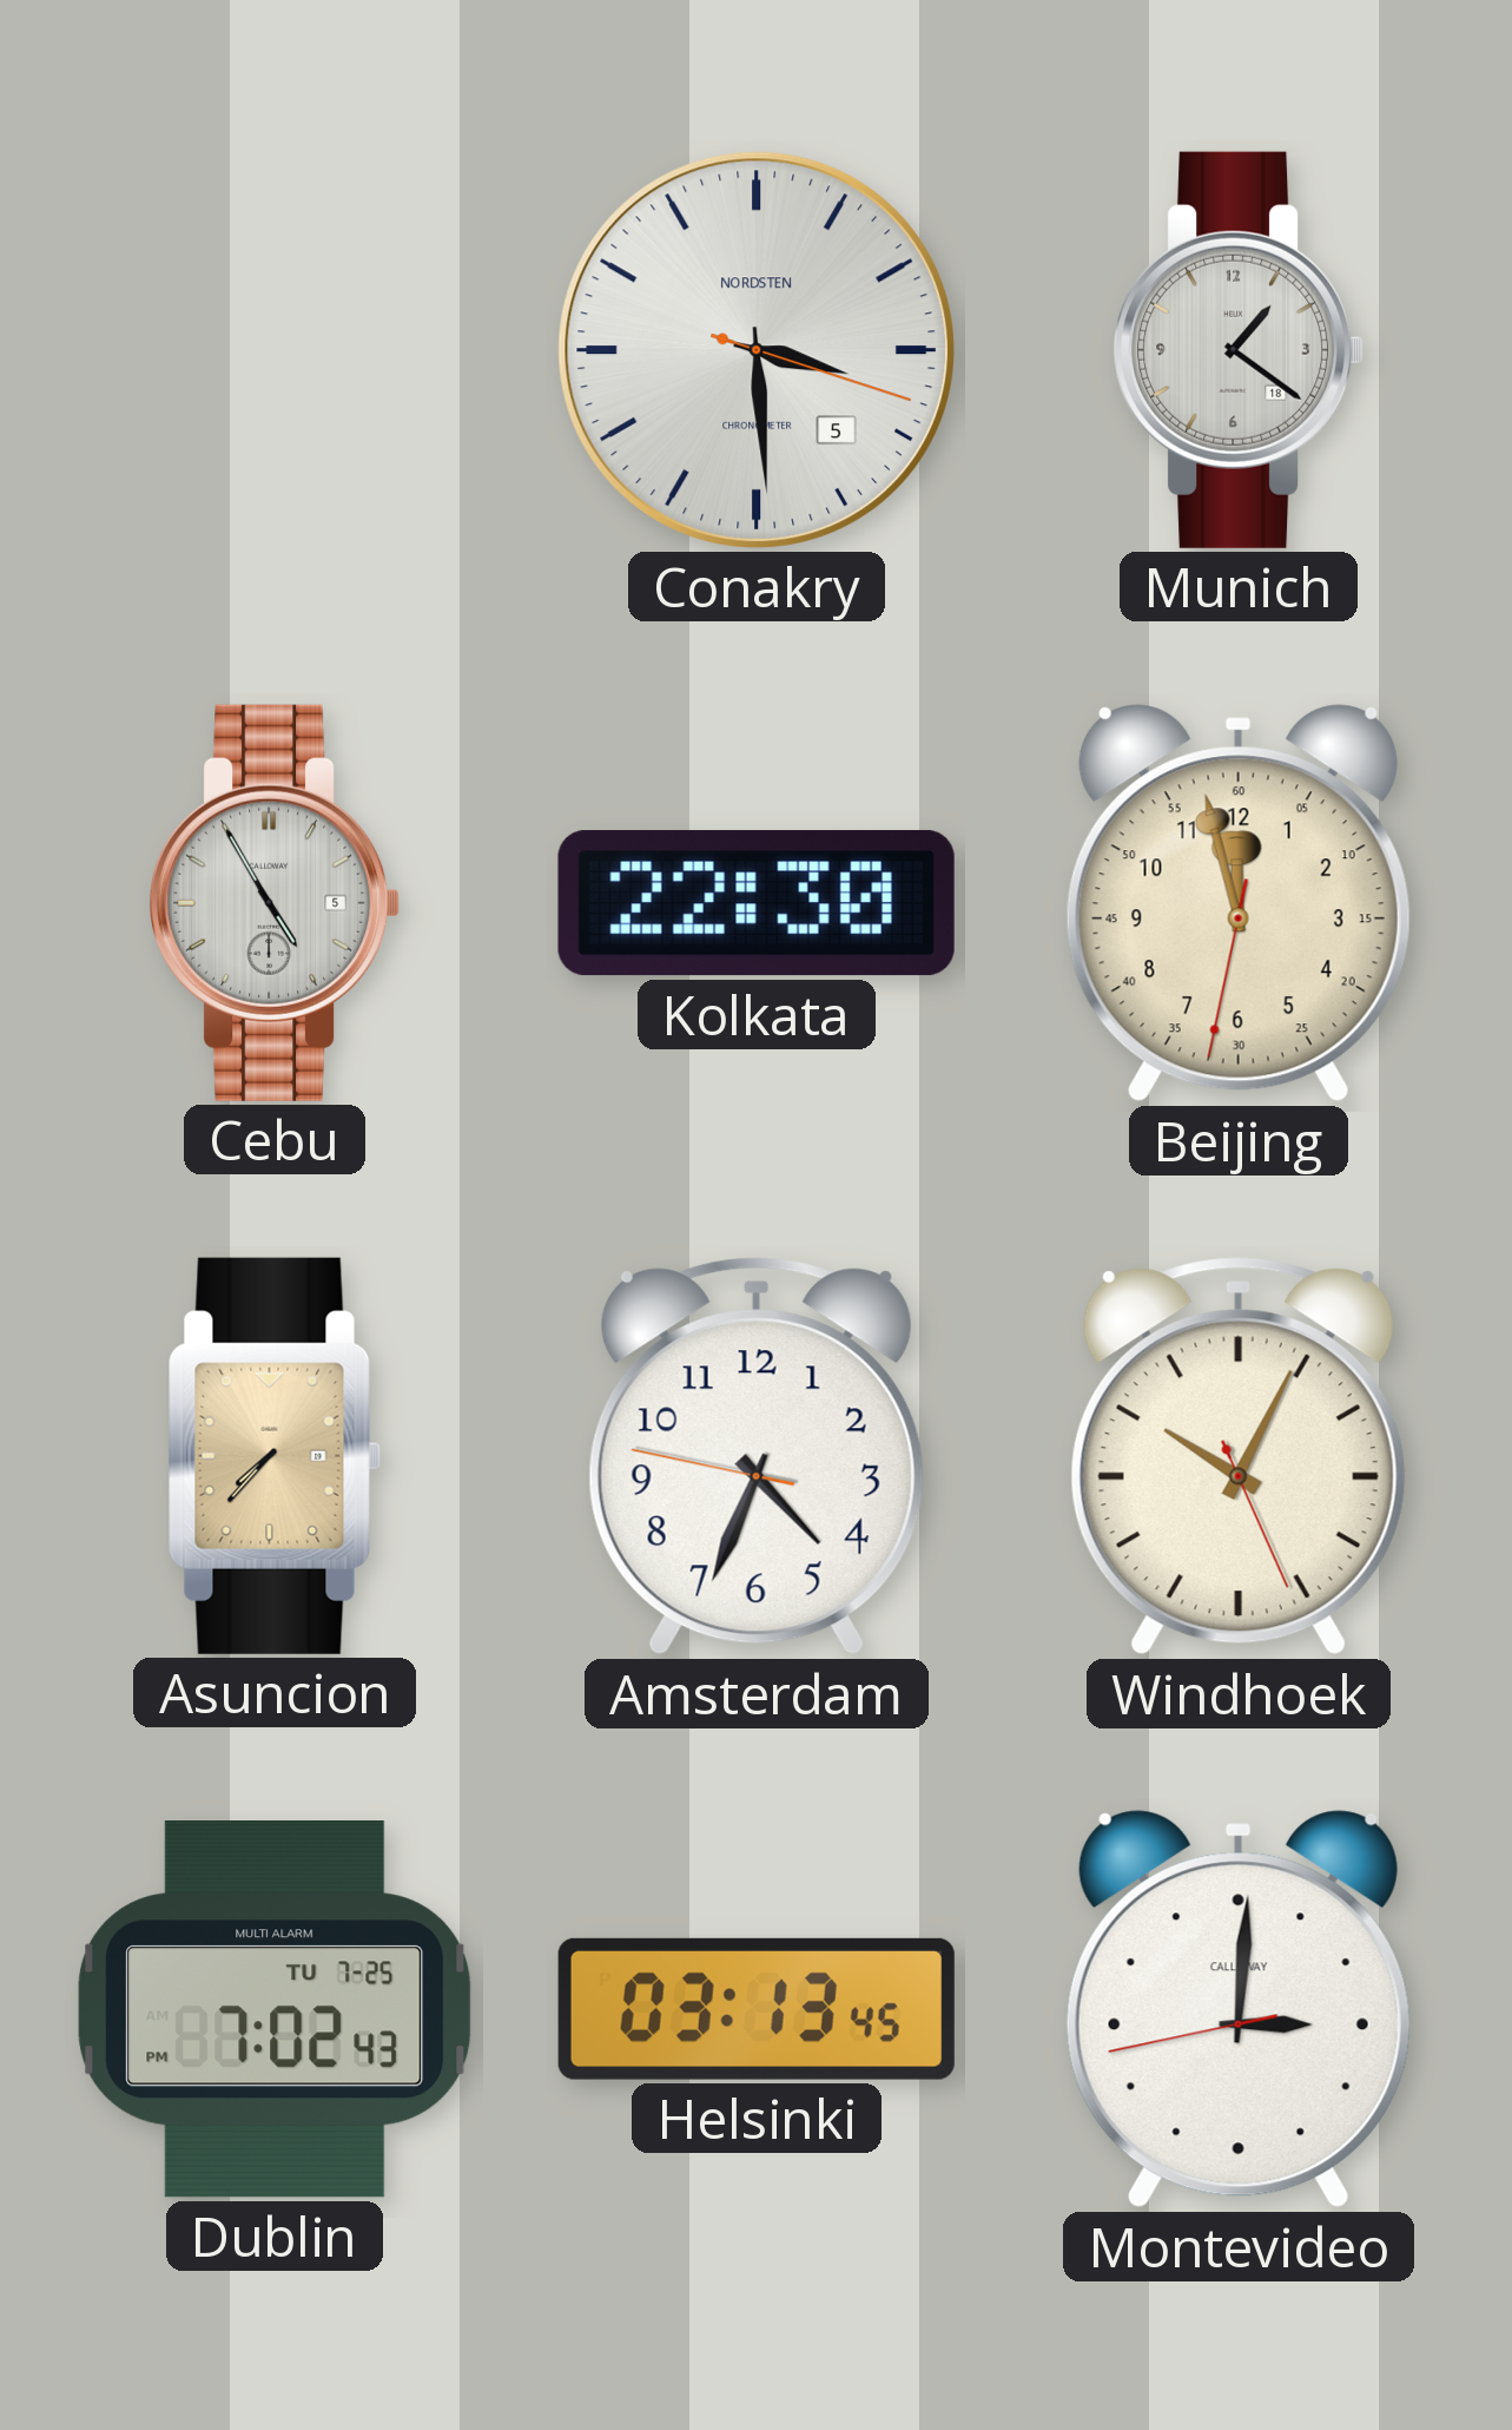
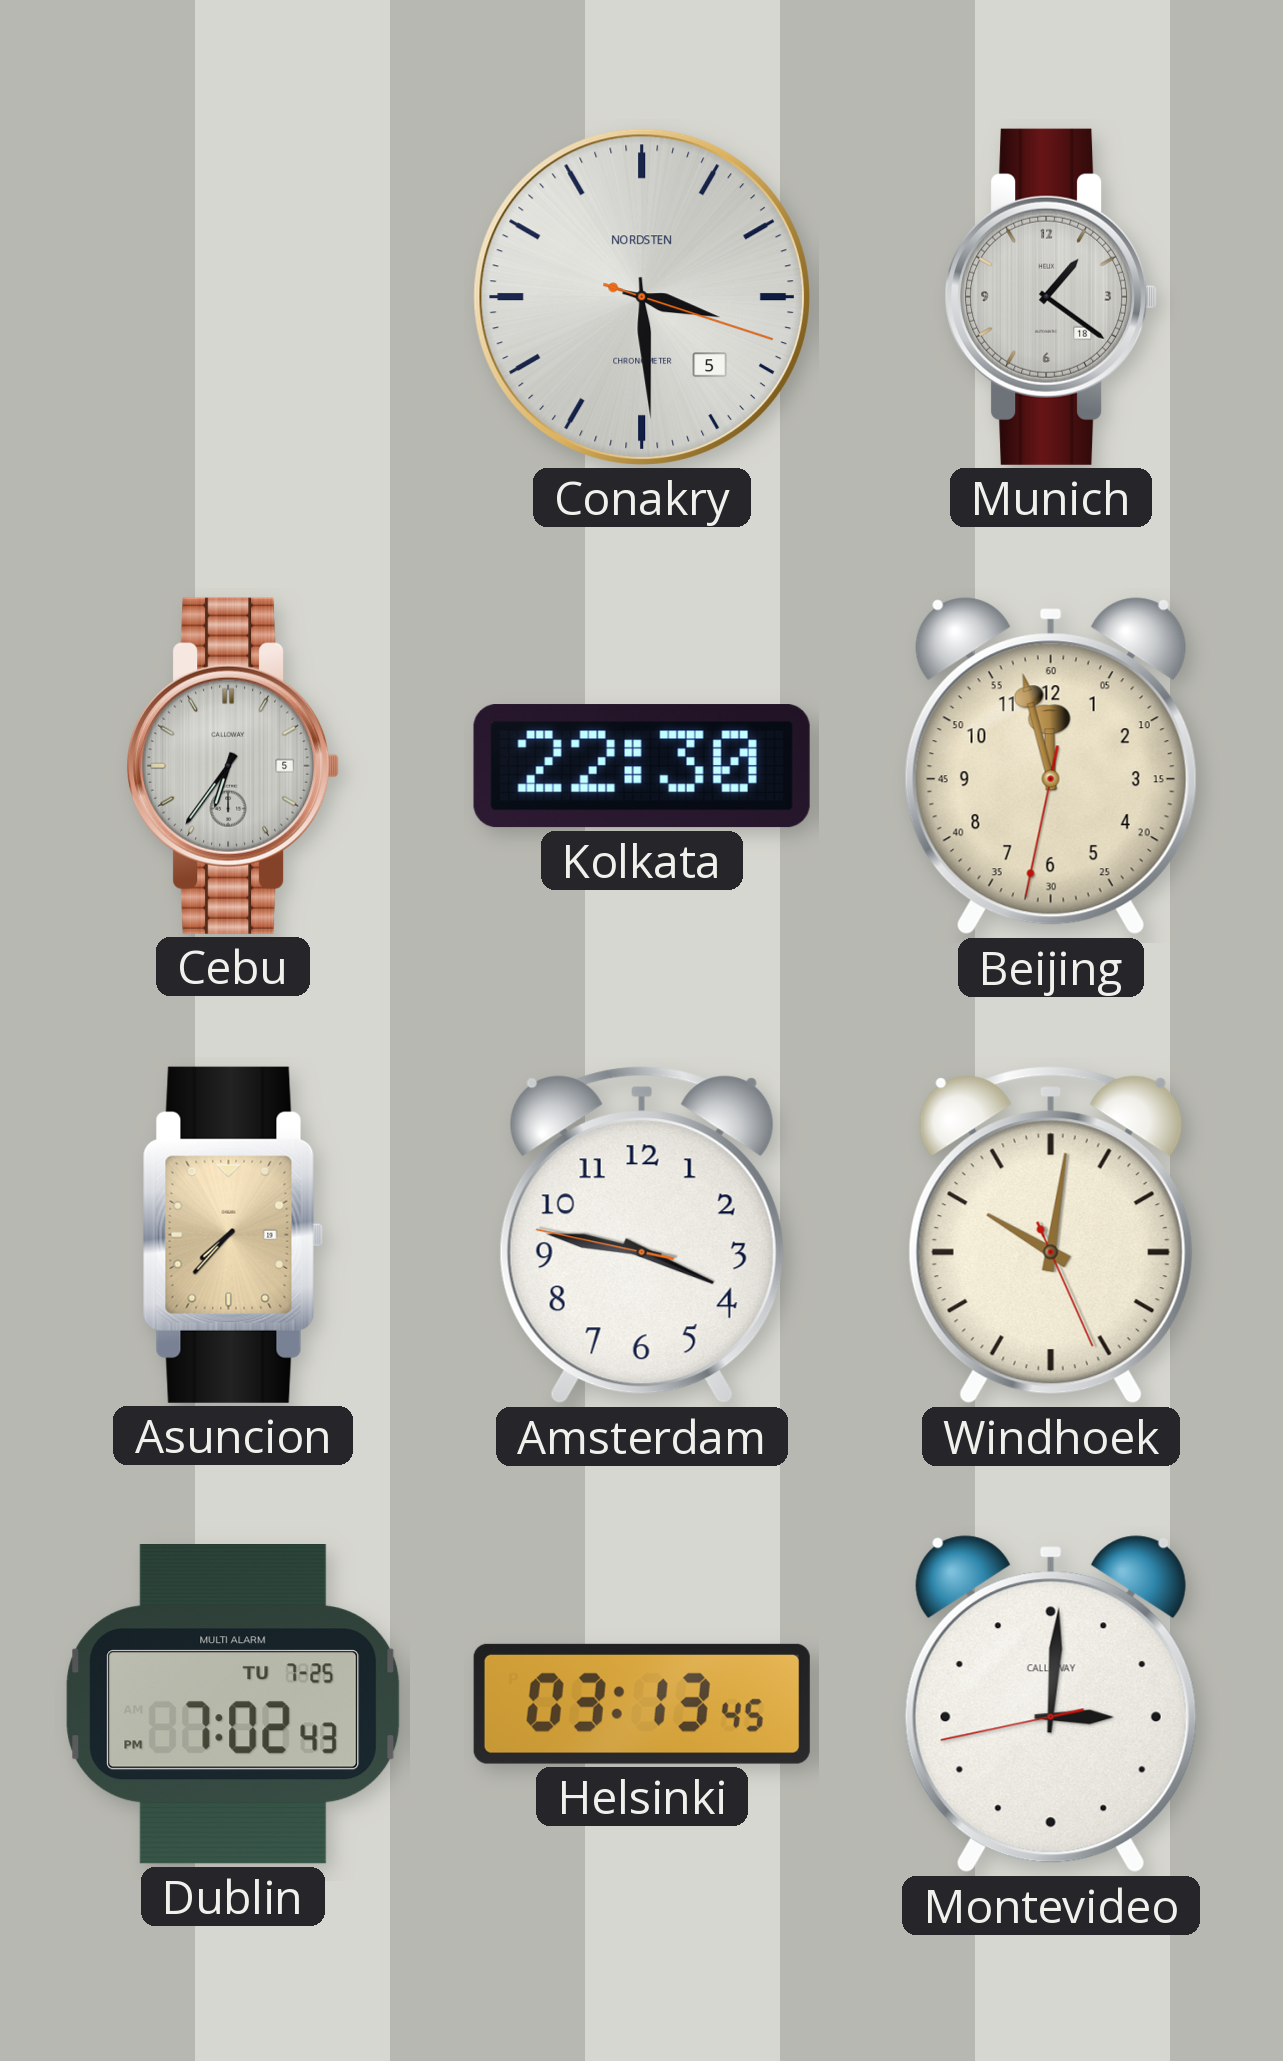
Cebu: 4:55 -> 6:36
Amsterdam: 4:33 -> 3:46
Windhoek: 10:04 -> 10:01
